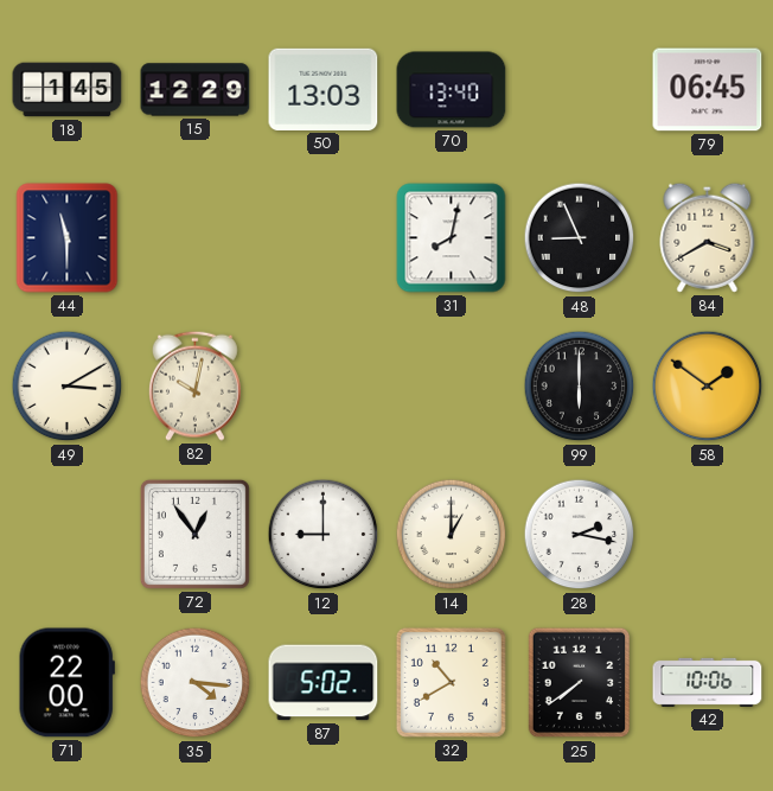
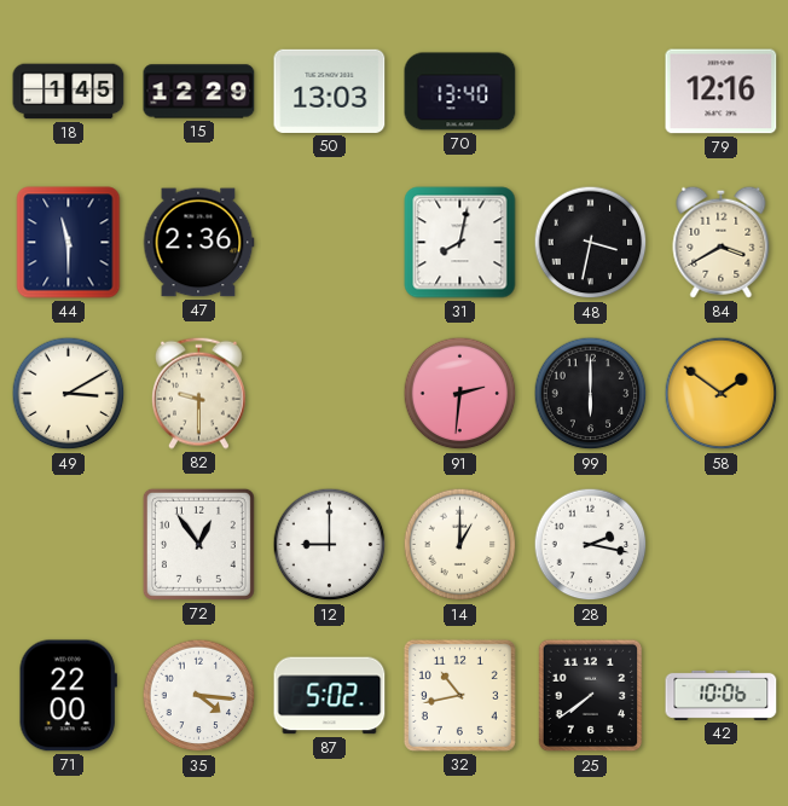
79: 06:45 -> 12:16
47: none -> 2:36
48: 8:56 -> 3:32
82: 10:02 -> 9:30
91: none -> 2:31
32: 10:40 -> 10:43
